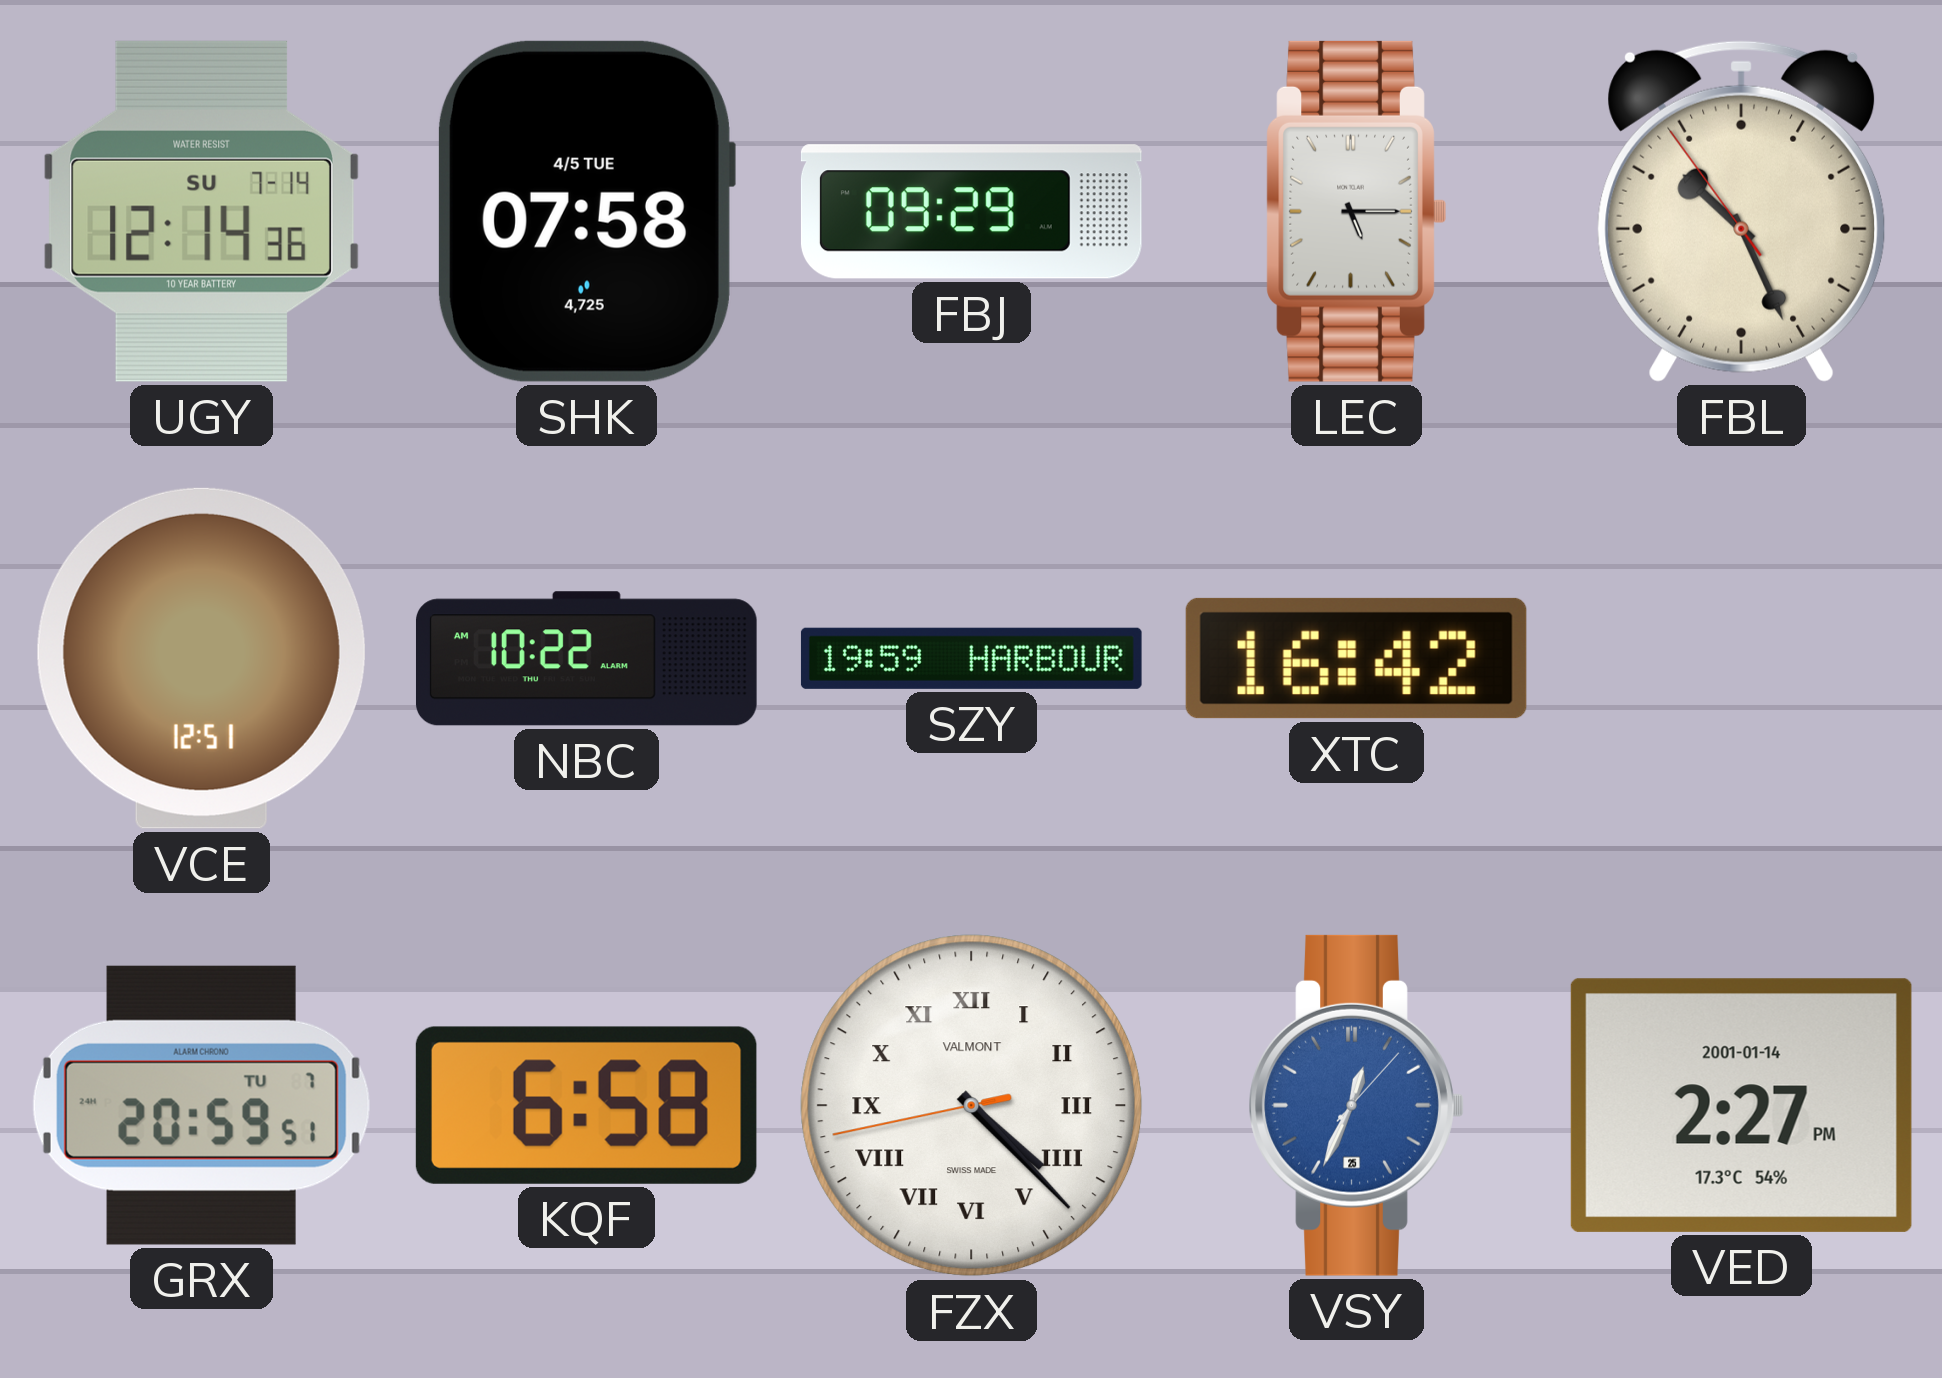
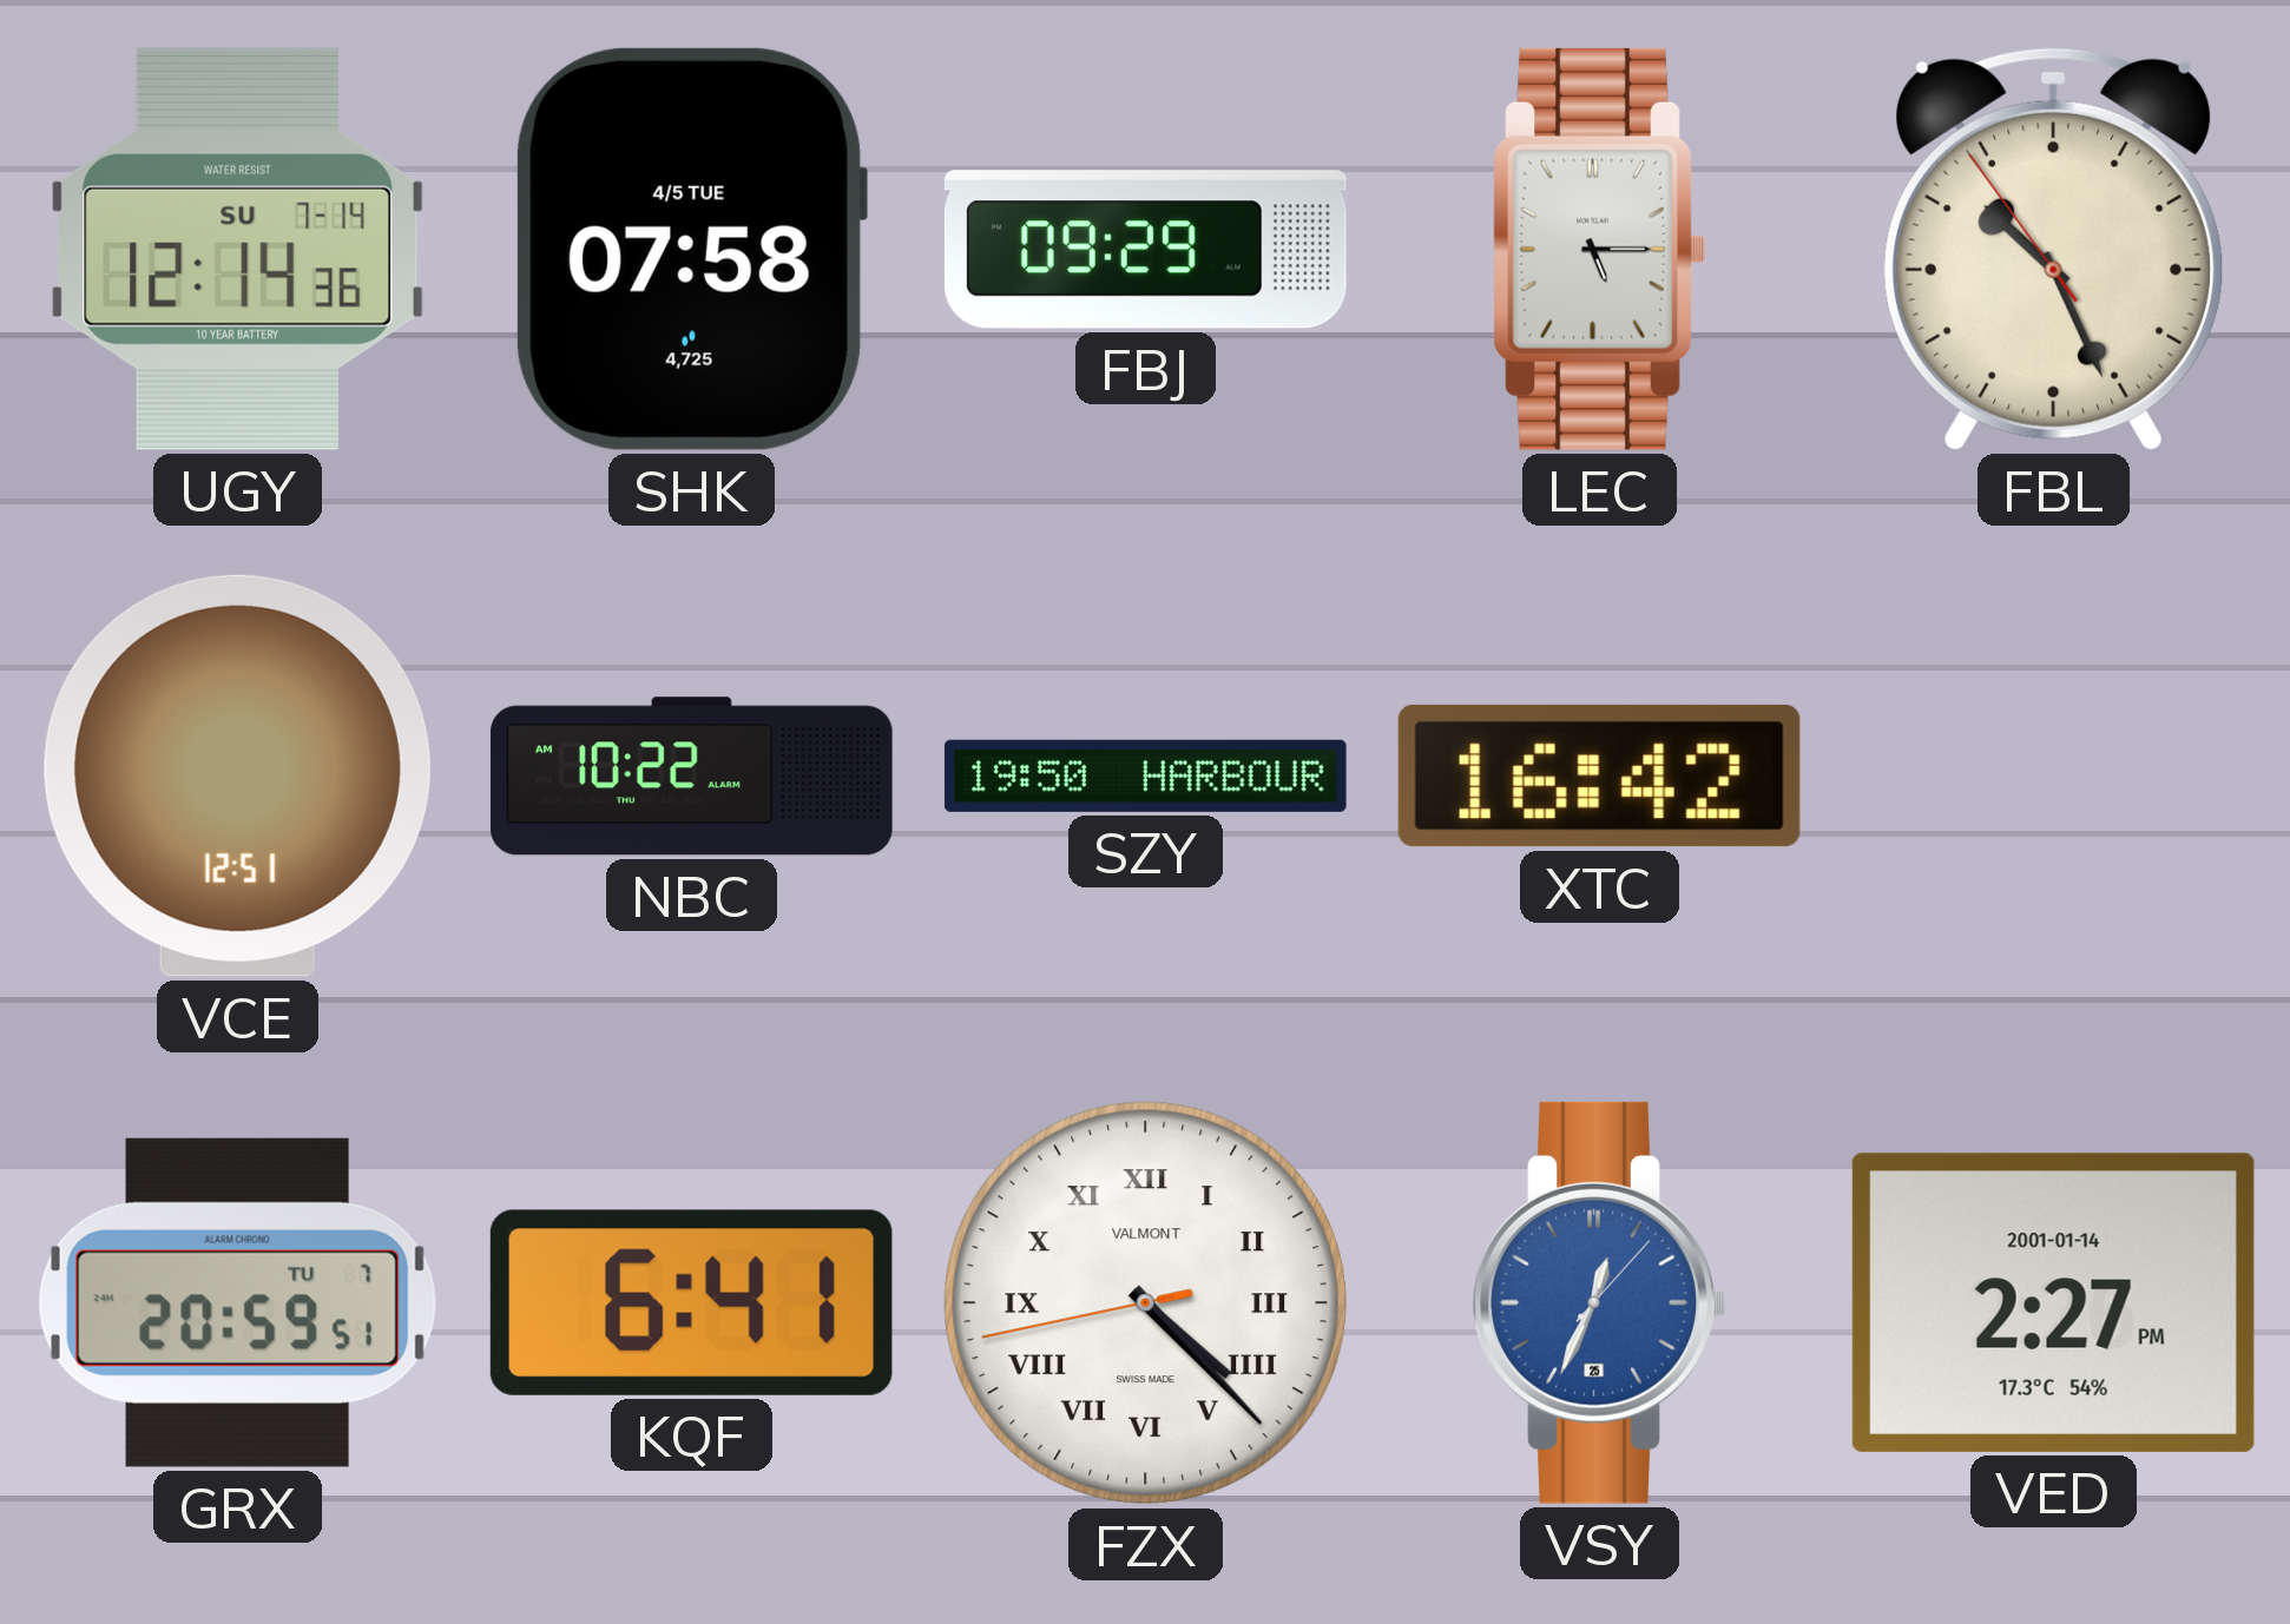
SZY: 19:59 -> 19:50
KQF: 6:58 -> 6:41
